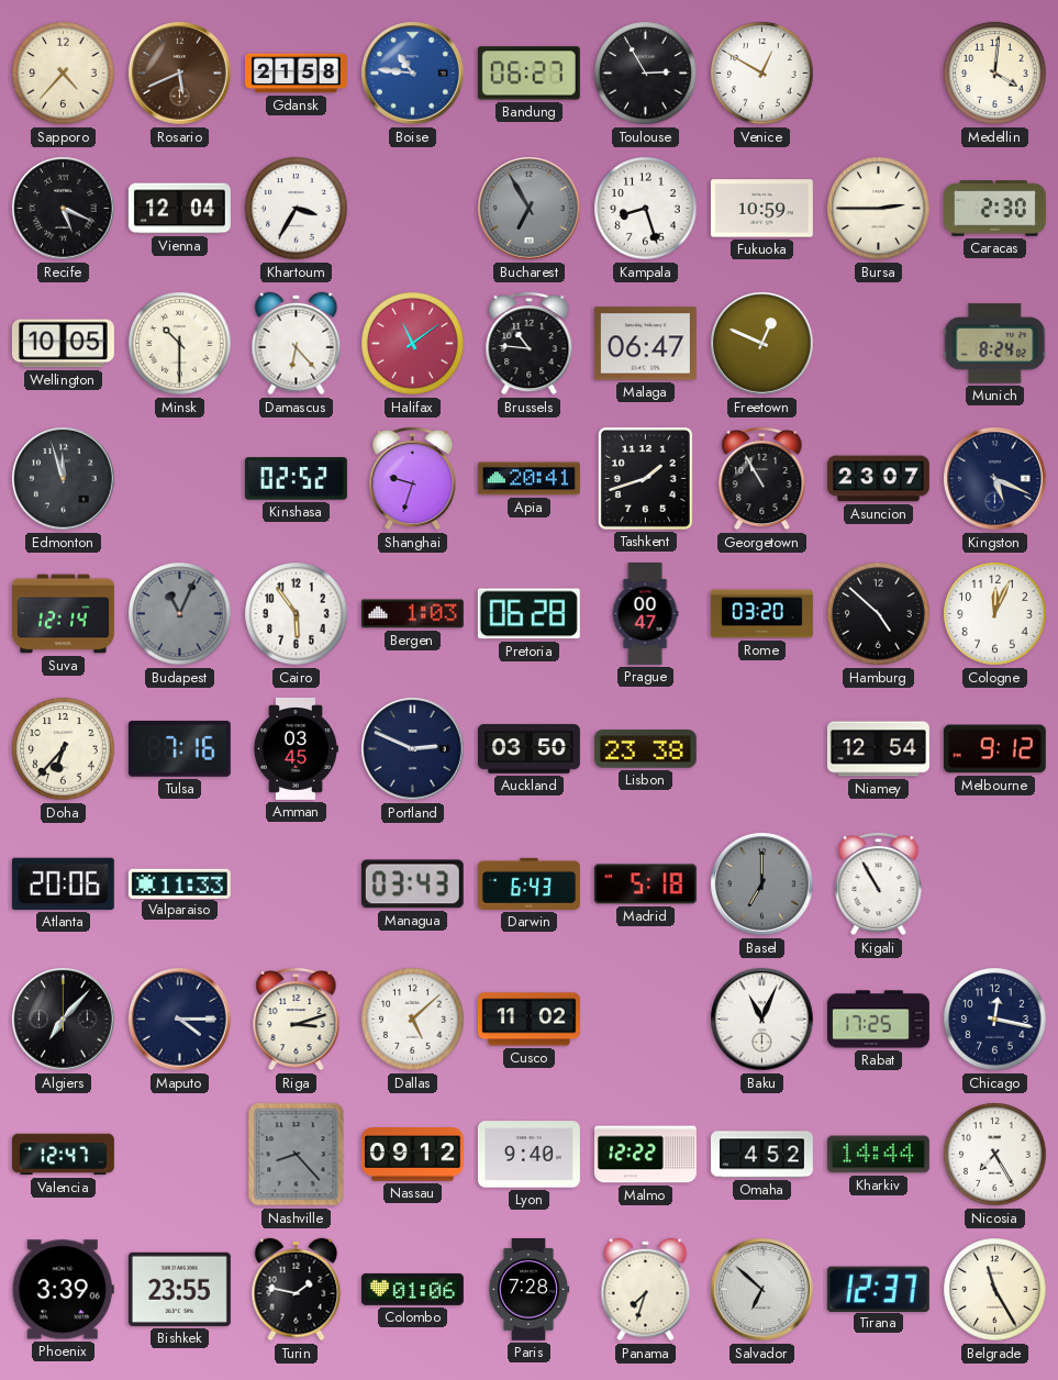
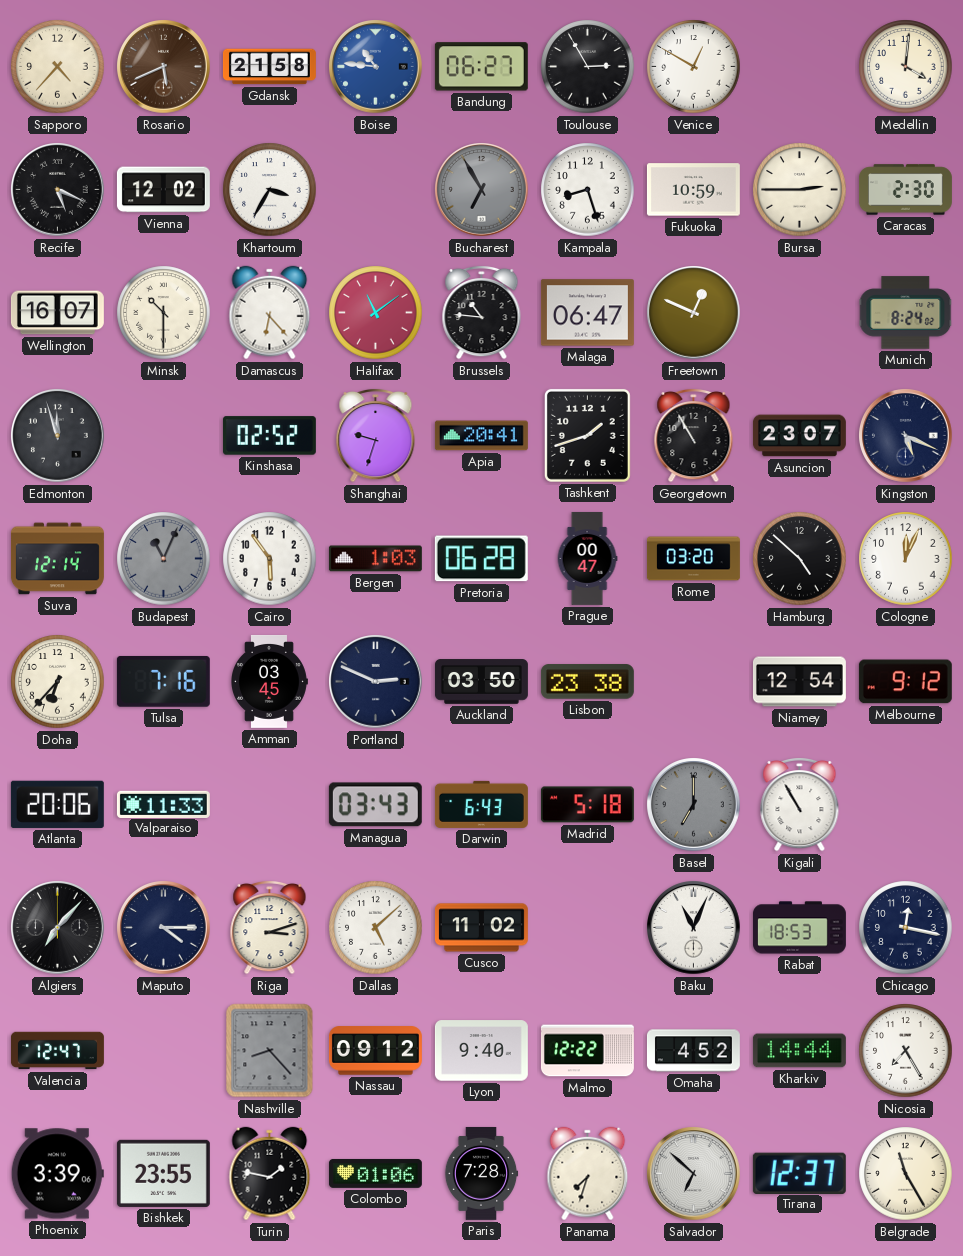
Vienna: 12:04 -> 12:02
Wellington: 10:05 -> 16:07
Rabat: 17:25 -> 18:53
